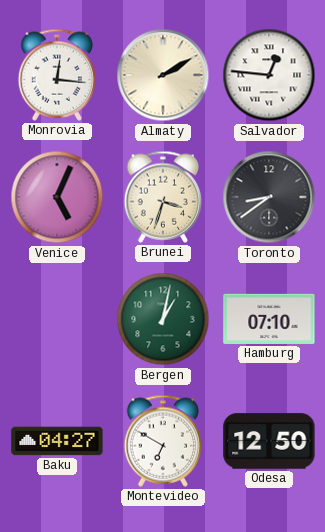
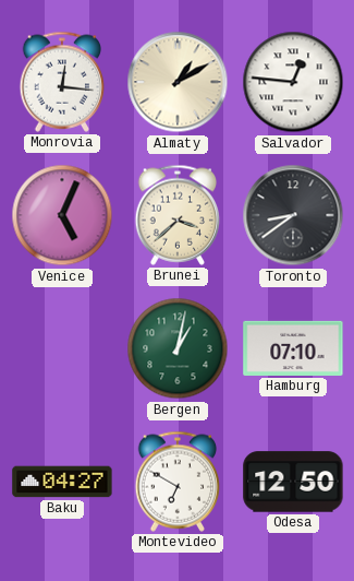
Almaty: 2:10 -> 1:10
Brunei: 3:33 -> 3:38
